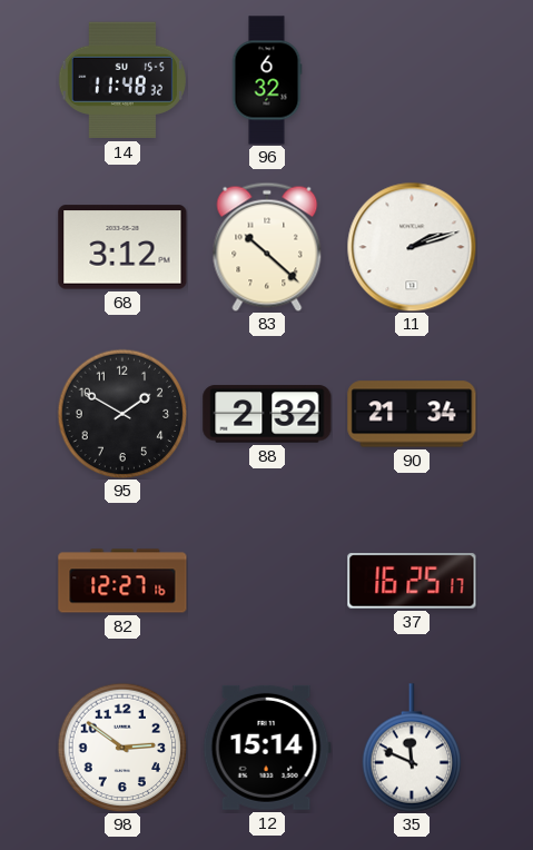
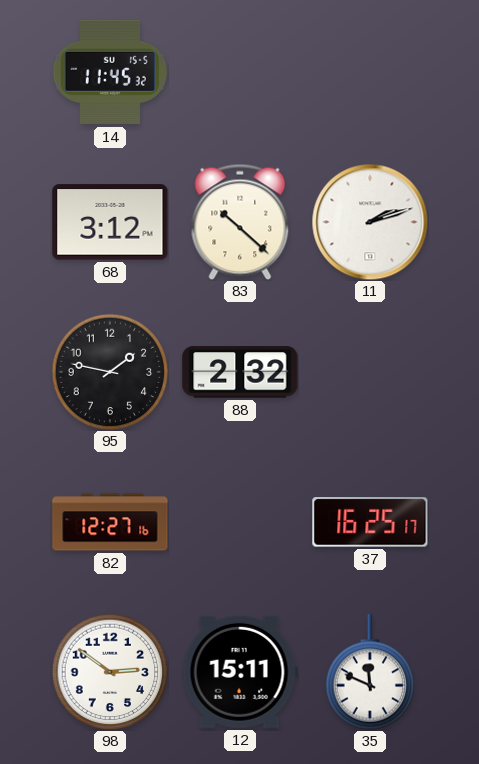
14: 11:48 -> 11:45
96: 6:32 -> none
95: 1:50 -> 1:47
90: 21:34 -> none
12: 15:14 -> 15:11
